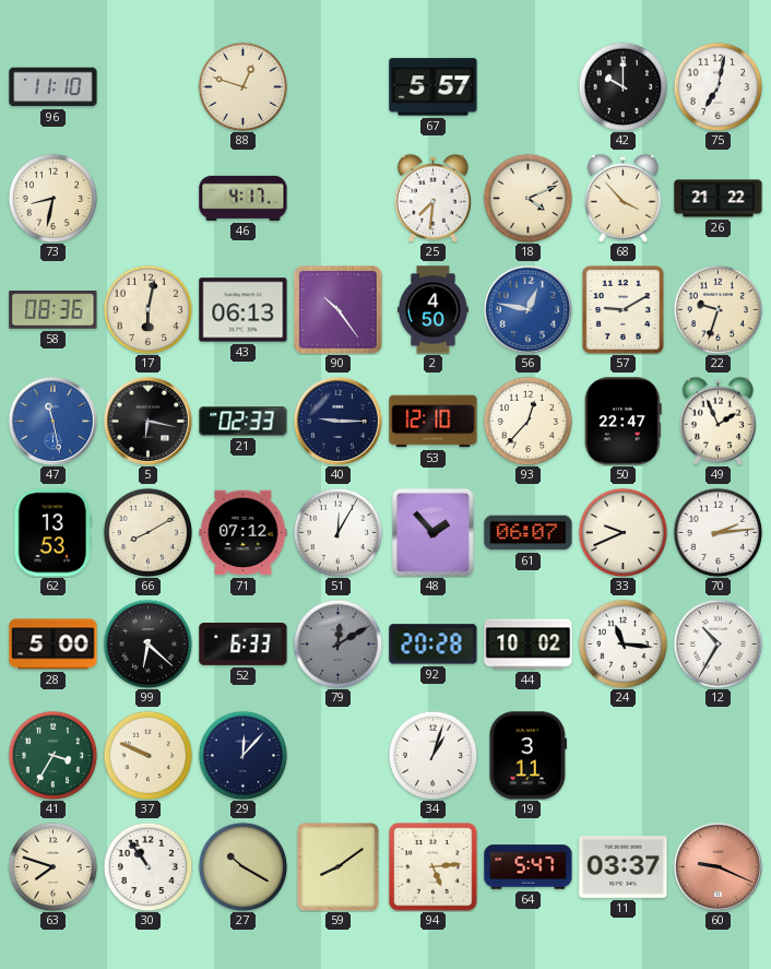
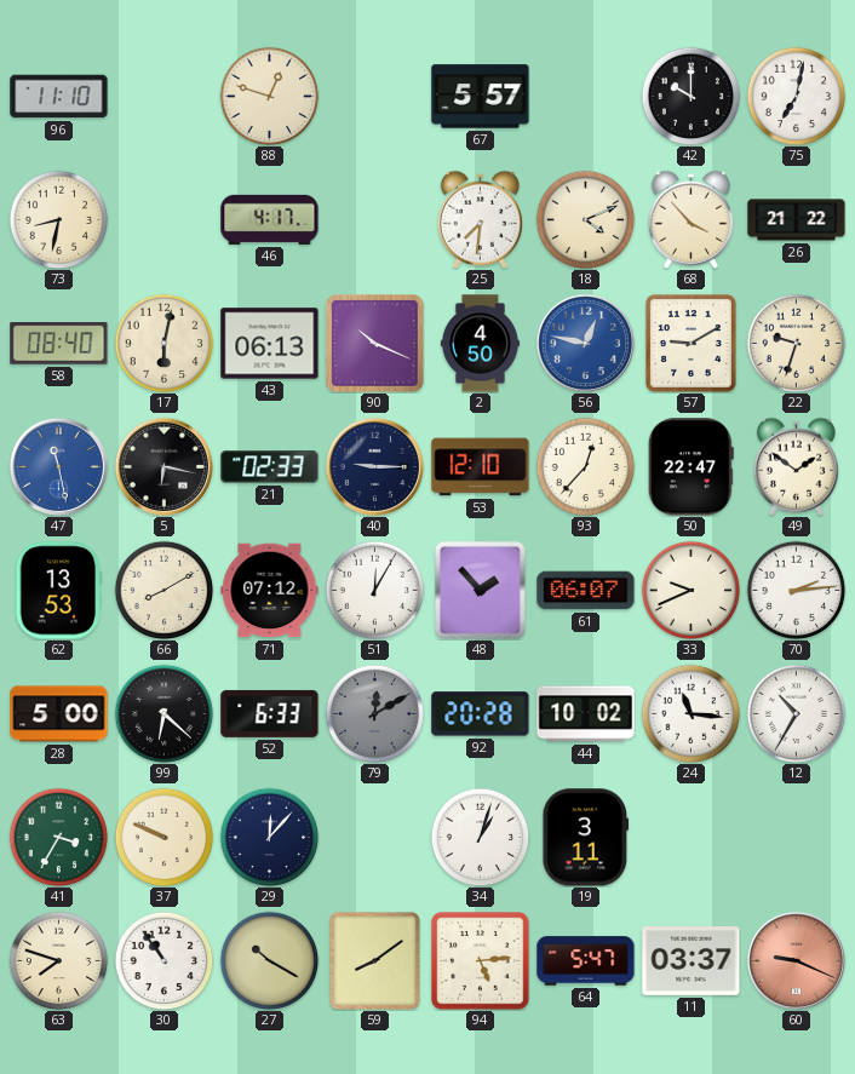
58: 08:36 -> 08:40
90: 10:24 -> 10:19
49: 1:56 -> 1:51
